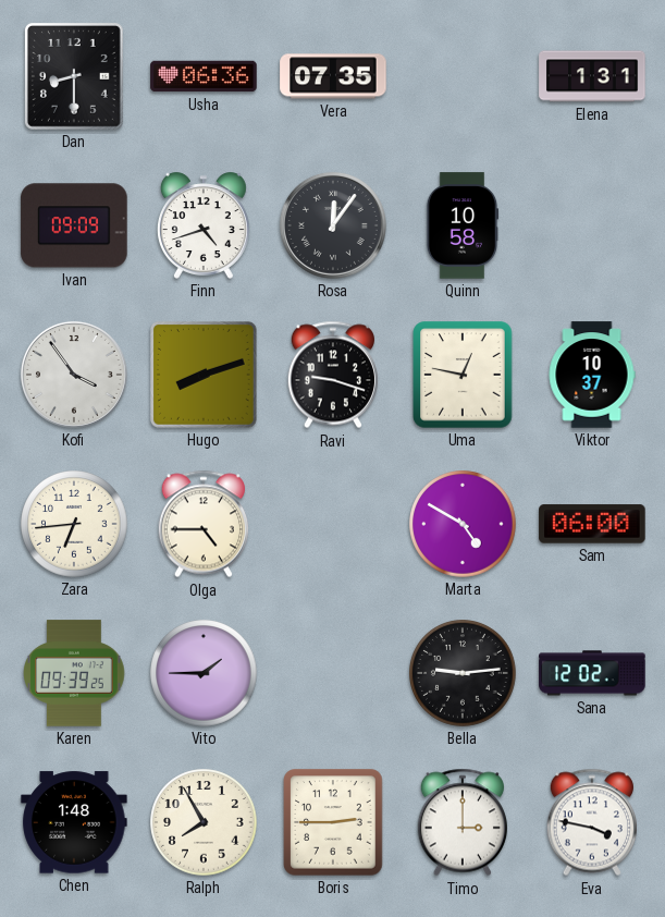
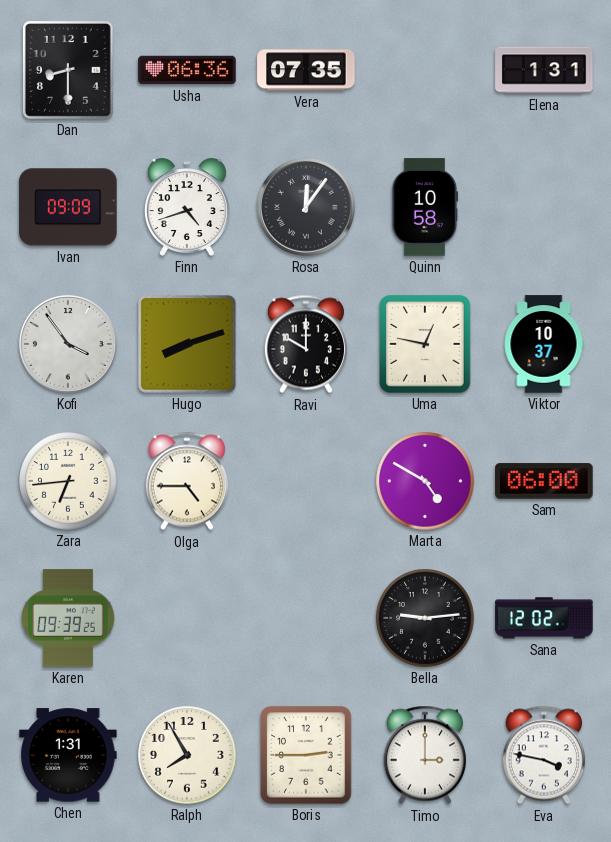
Ravi: 9:18 -> 10:00
Vito: 1:45 -> none
Chen: 1:48 -> 1:31
